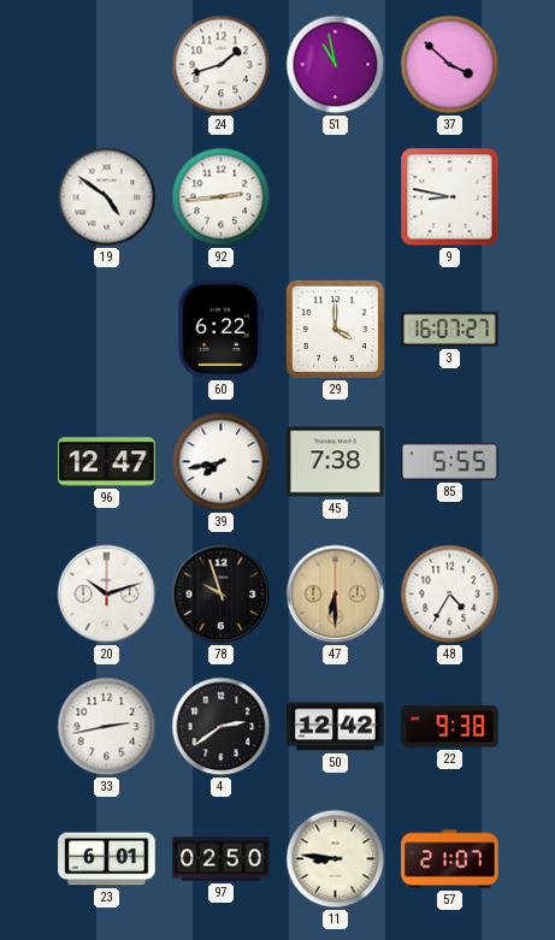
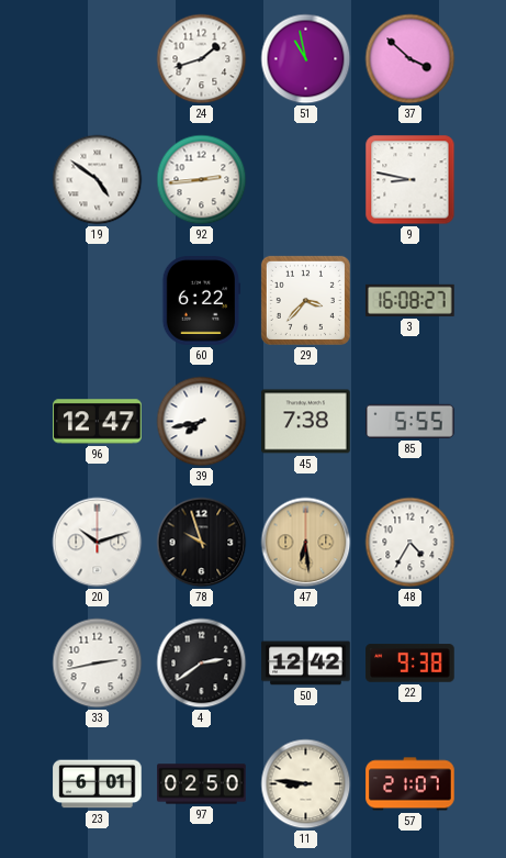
29: 4:00 -> 3:37
3: 16:07 -> 16:08
47: 6:30 -> 6:29
